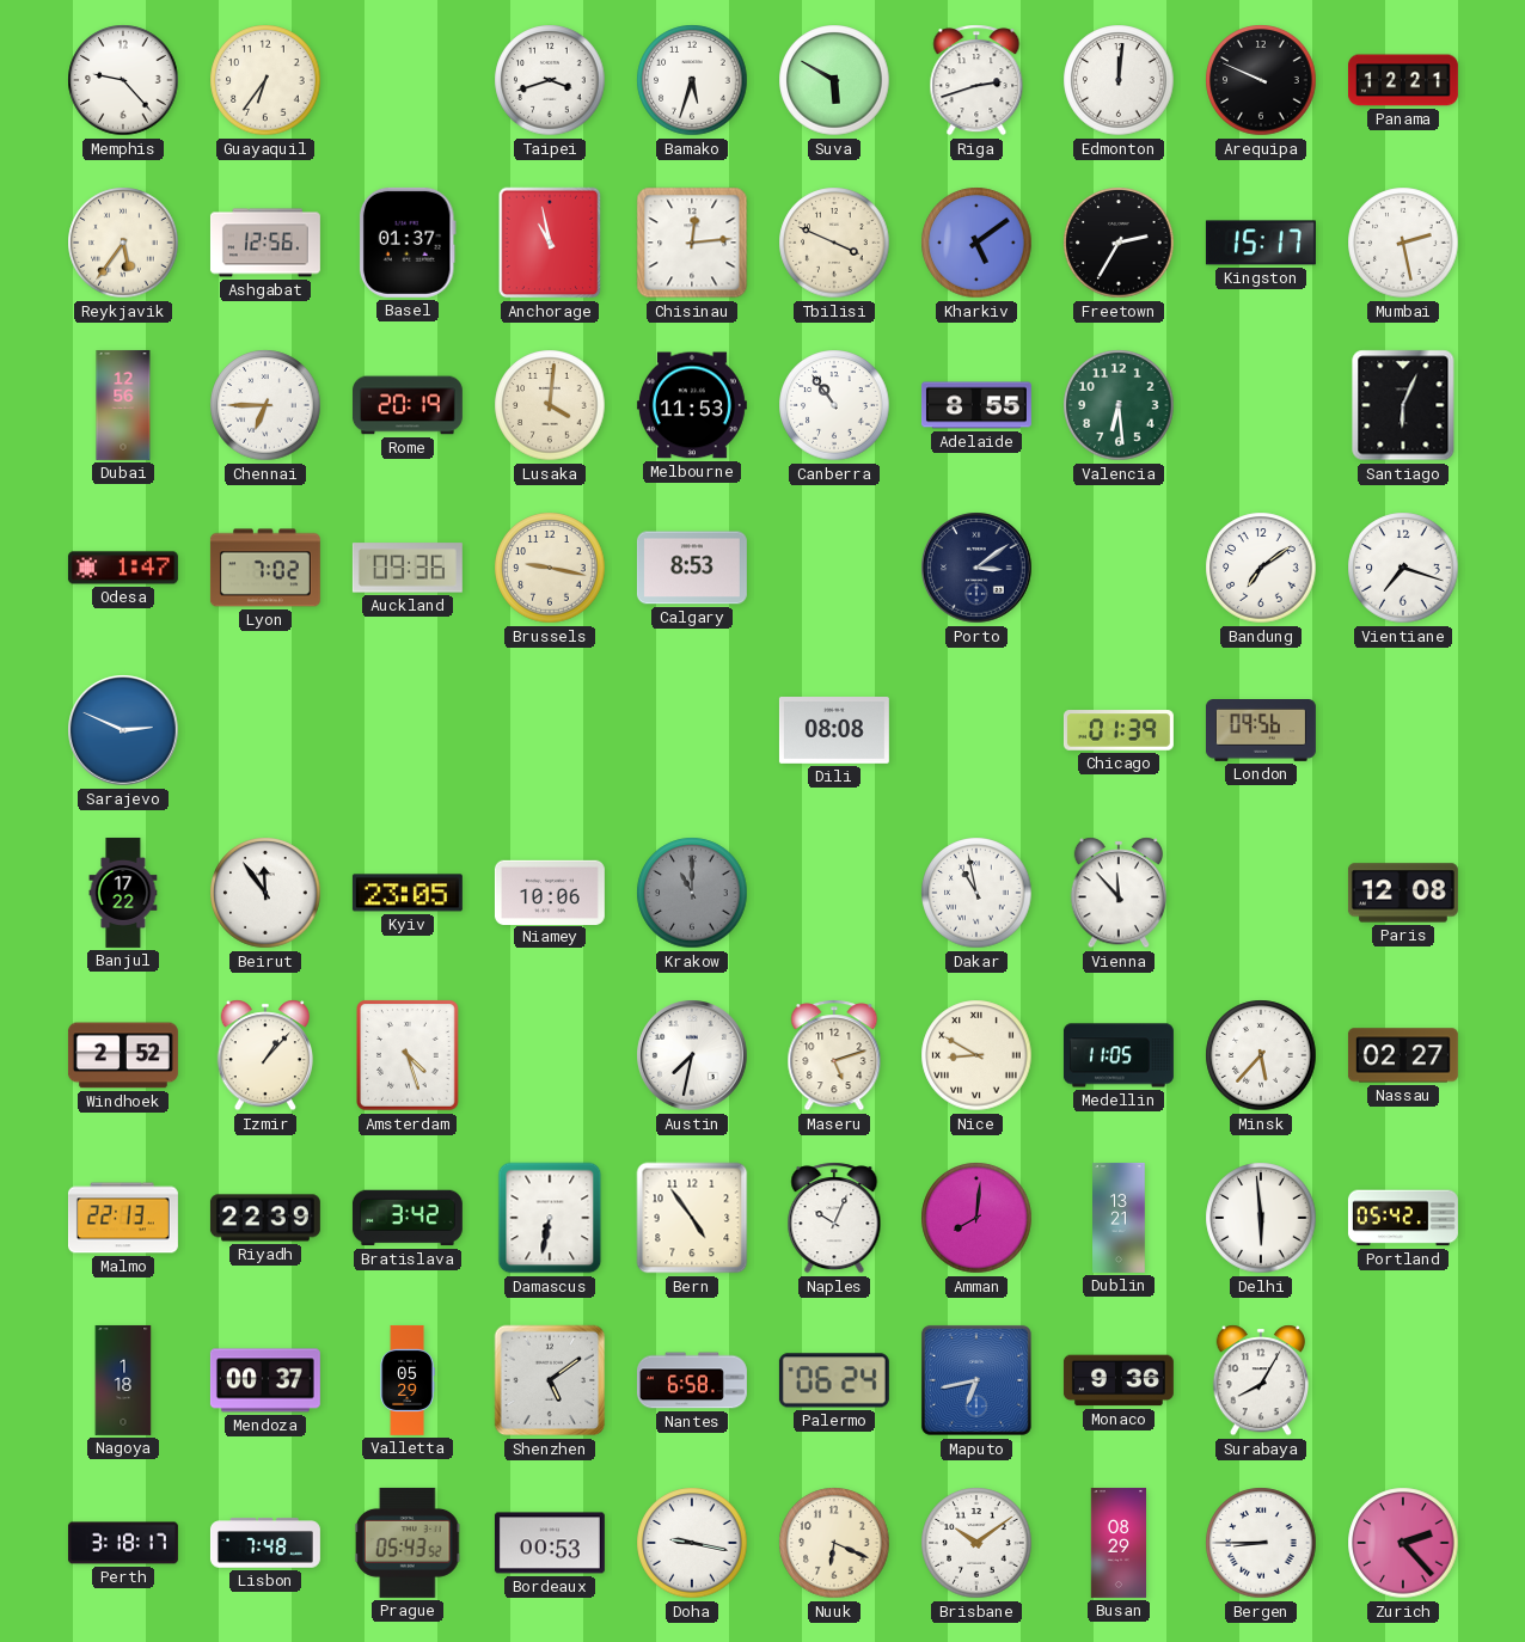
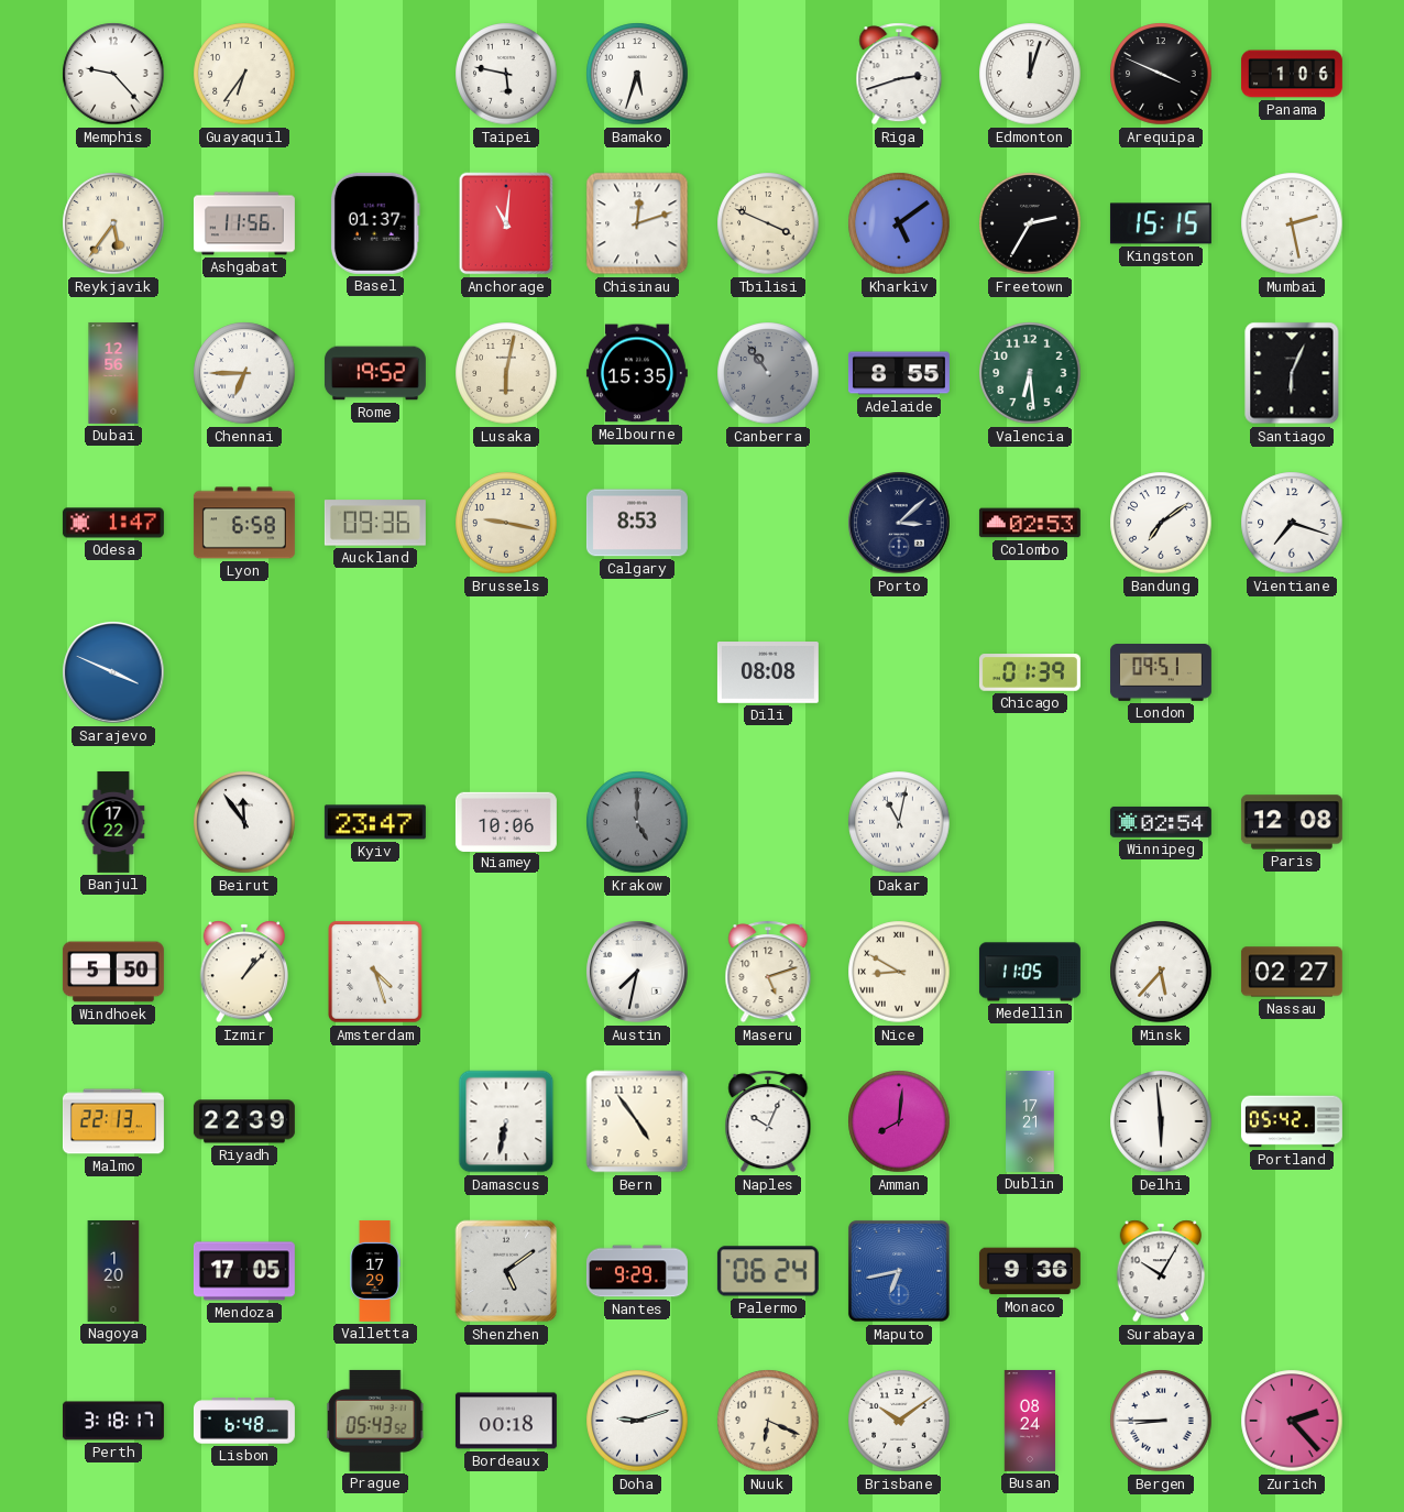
Taipei: 3:42 -> 5:47
Suva: 5:50 -> none
Edmonton: 12:01 -> 12:03
Arequipa: 9:49 -> 3:49
Panama: 12:21 -> 1:06
Ashgabat: 12:56 -> 11:56
Anchorage: 10:58 -> 11:01
Chisinau: 12:14 -> 12:12
Kingston: 15:17 -> 15:15
Rome: 20:19 -> 19:52
Lusaka: 4:01 -> 6:02
Melbourne: 11:53 -> 15:35
Canberra dial: white -> grey
Lyon: 7:02 -> 6:58
Porto: 3:09 -> 3:08
Colombo: none -> 02:53
Sarajevo: 2:49 -> 3:49
London: 09:56 -> 09:51
Kyiv: 23:05 -> 23:47
Krakow: 11:00 -> 5:00
Dakar: 10:58 -> 11:02
Vienna: 11:53 -> none
Winnipeg: none -> 02:54
Windhoek: 2:52 -> 5:50
Bratislava: 3:42 -> none
Dublin: 13:21 -> 17:21
Nagoya: 1:18 -> 1:20
Mendoza: 00:37 -> 17:05
Valletta: 05:29 -> 17:29
Nantes: 6:58 -> 9:29
Surabaya: 8:05 -> 10:05
Lisbon: 7:48 -> 6:48
Bordeaux: 00:53 -> 00:18
Doha: 9:17 -> 9:12
Busan: 08:29 -> 08:24
